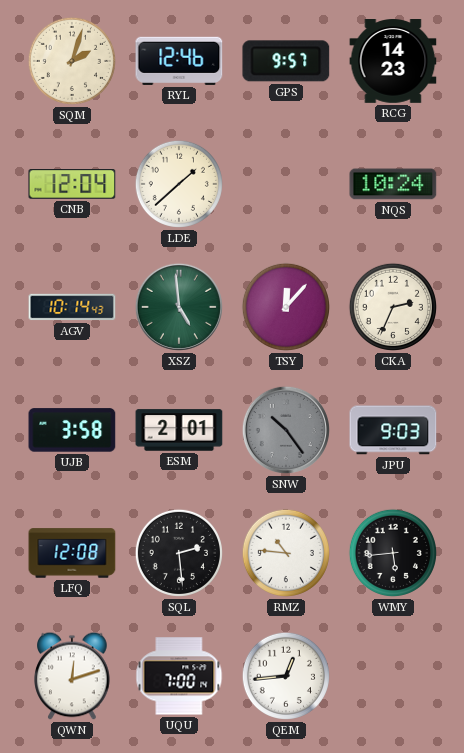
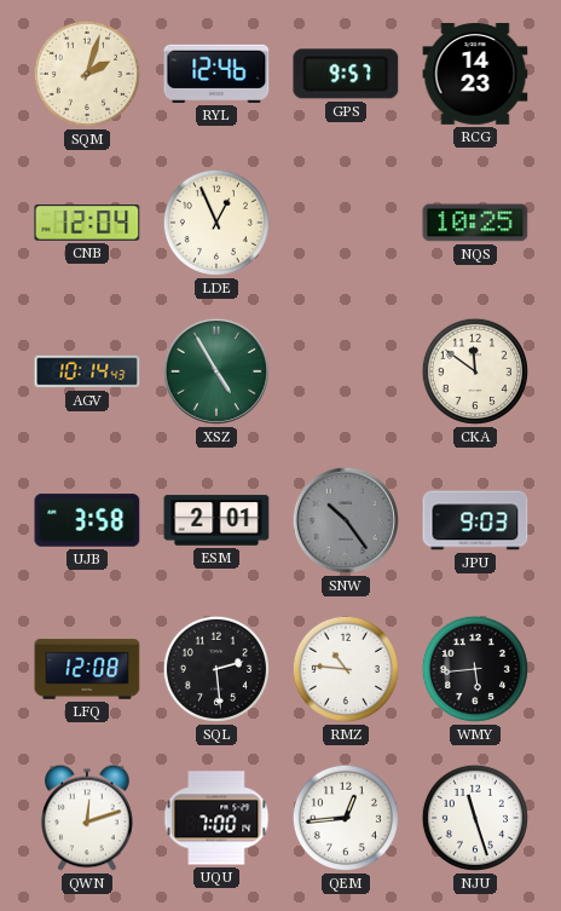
LDE: 1:38 -> 12:56
NQS: 10:24 -> 10:25
XSZ: 4:59 -> 4:55
TSY: 12:07 -> none
CKA: 2:34 -> 11:51
NJU: none -> 11:27
